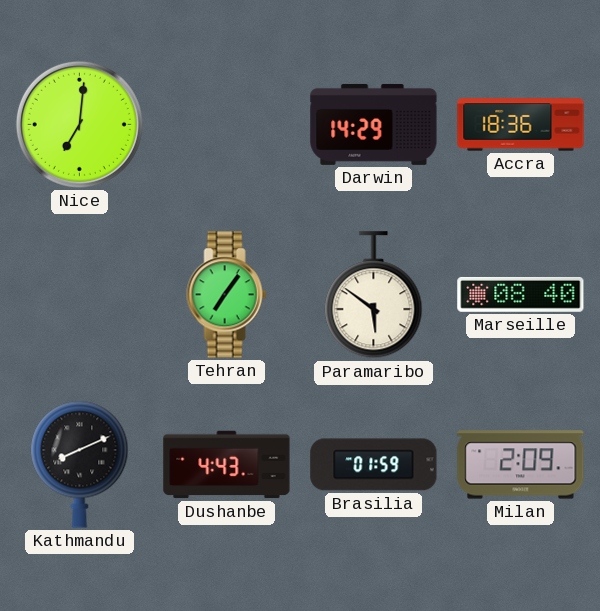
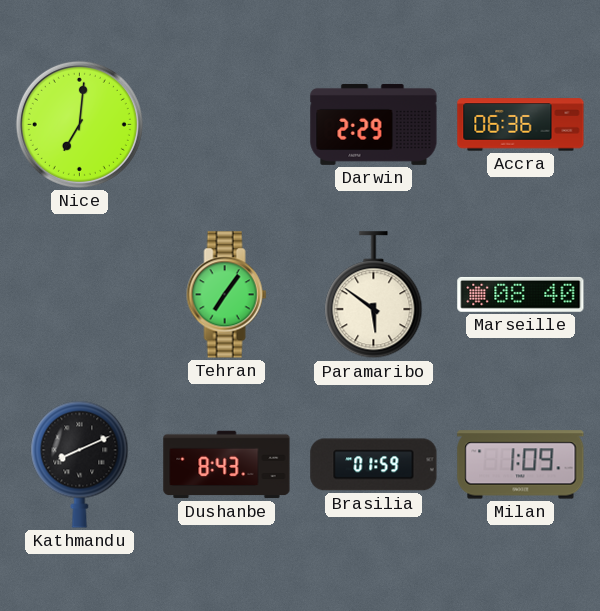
Darwin: 14:29 -> 2:29
Accra: 18:36 -> 06:36
Dushanbe: 4:43 -> 8:43
Milan: 2:09 -> 1:09
